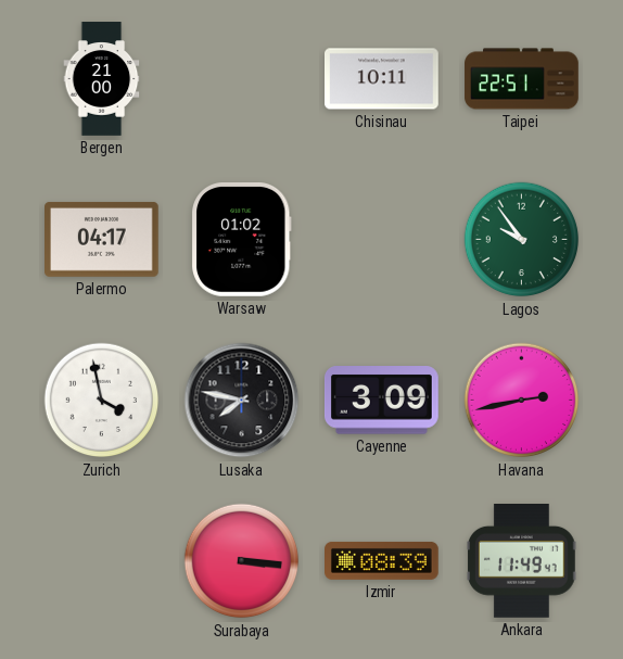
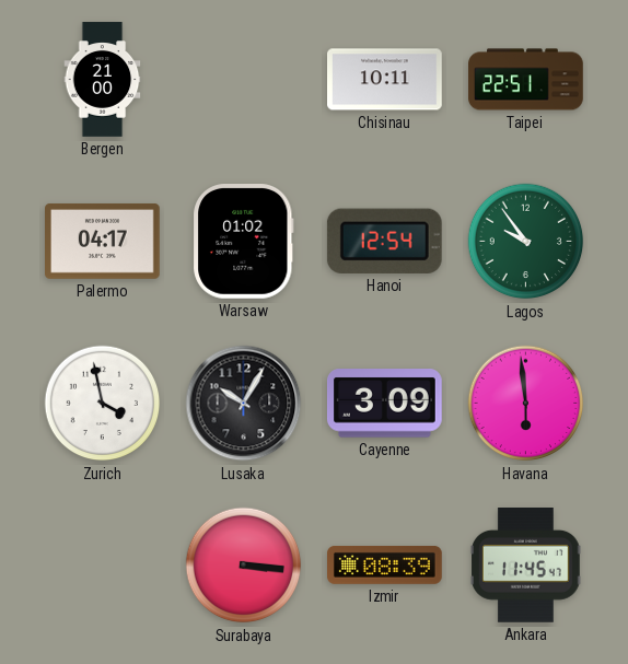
Hanoi: none -> 12:54
Lusaka: 7:47 -> 10:05
Havana: 2:43 -> 5:59
Ankara: 11:49 -> 11:45
